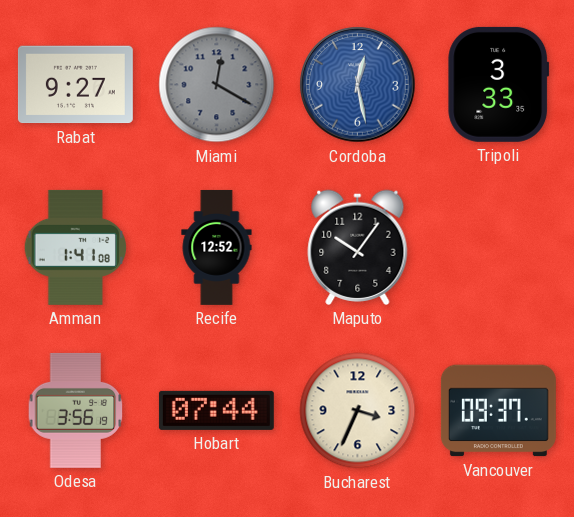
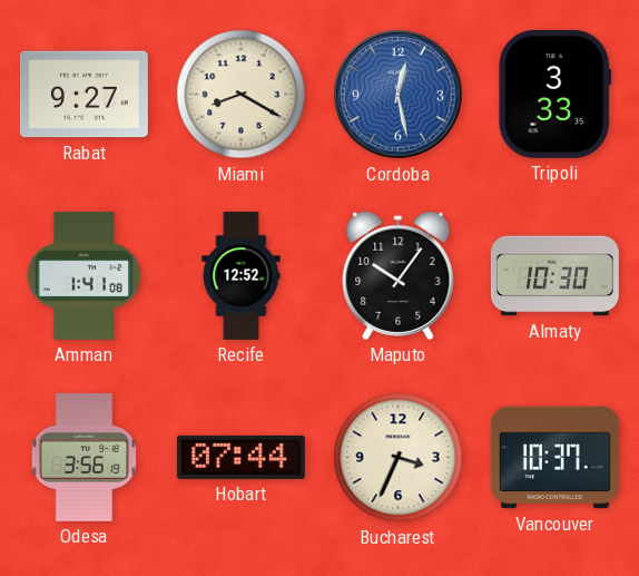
Miami: 12:20 -> 8:20
Miami dial: grey -> cream
Almaty: none -> 10:30
Vancouver: 09:37 -> 10:37
